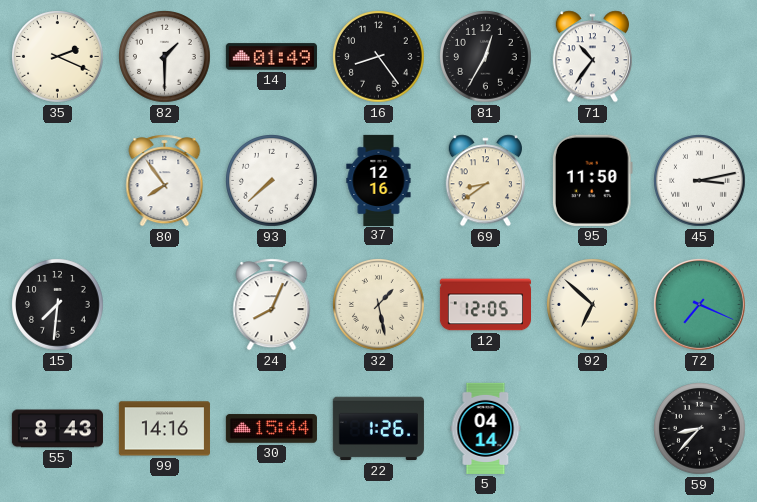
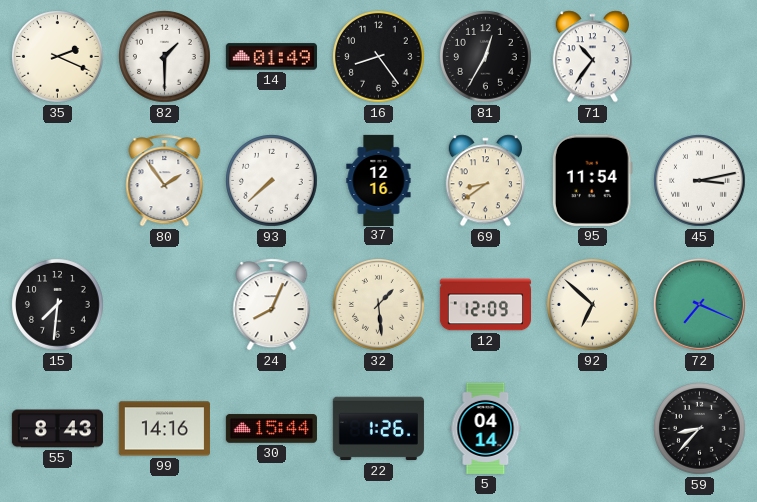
80: 7:54 -> 1:54
95: 11:50 -> 11:54
32: 1:28 -> 1:29
12: 12:05 -> 12:09
